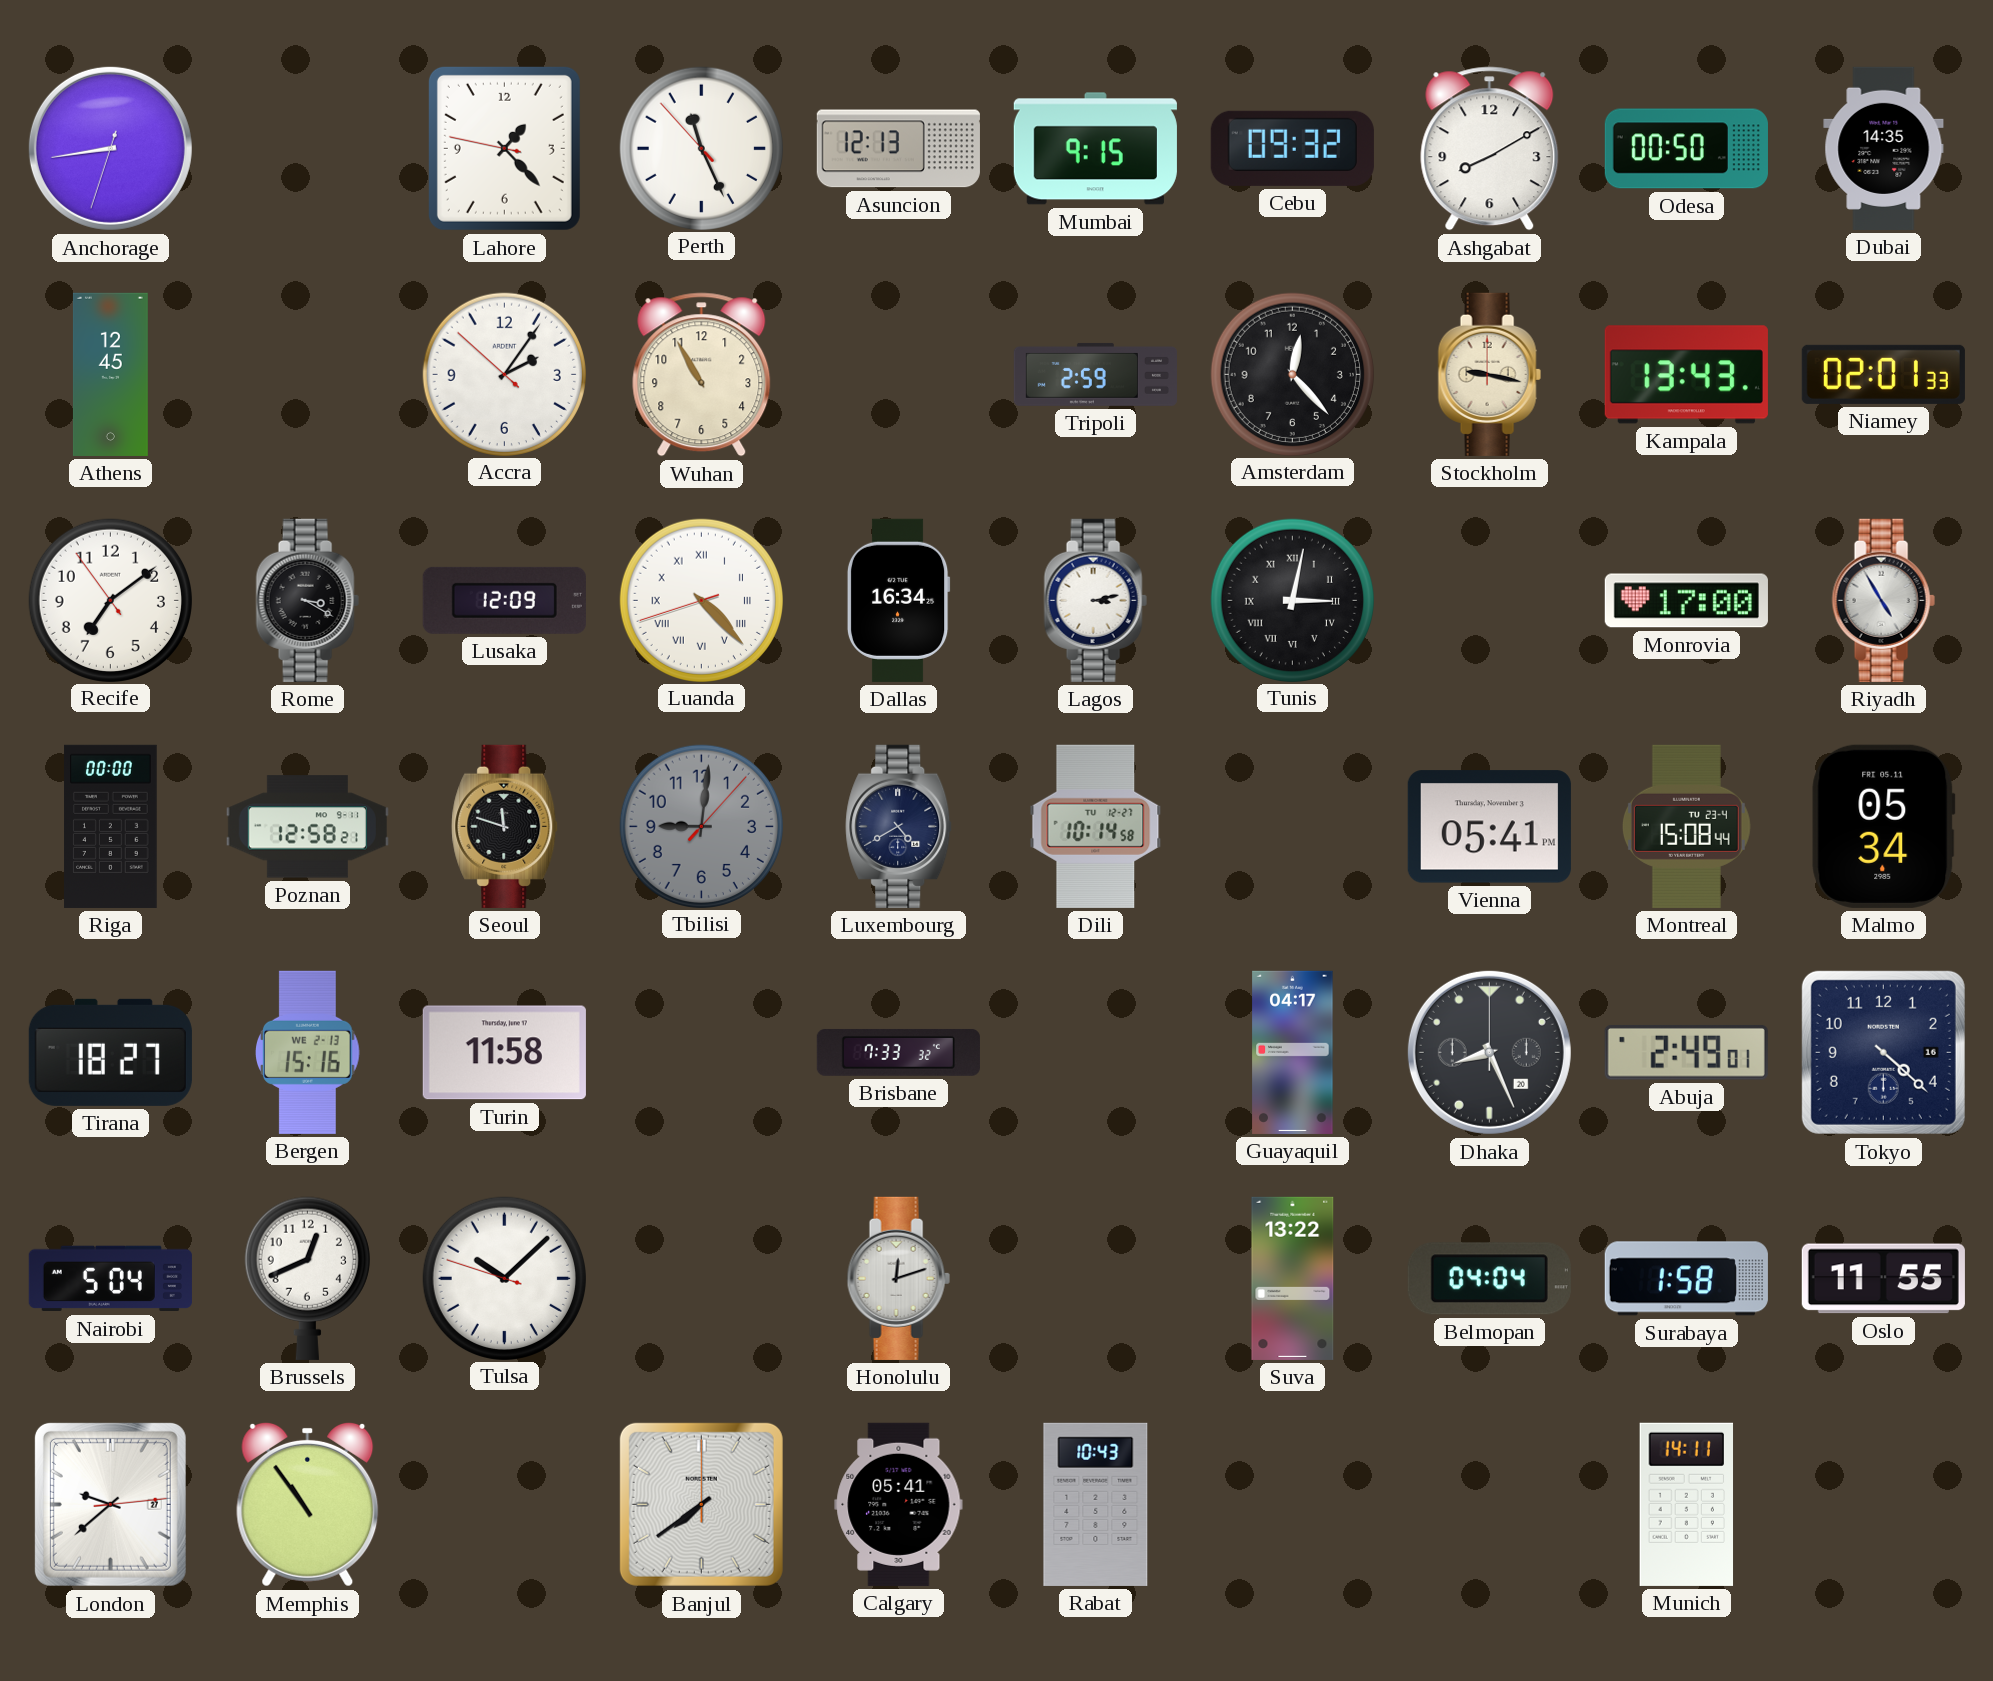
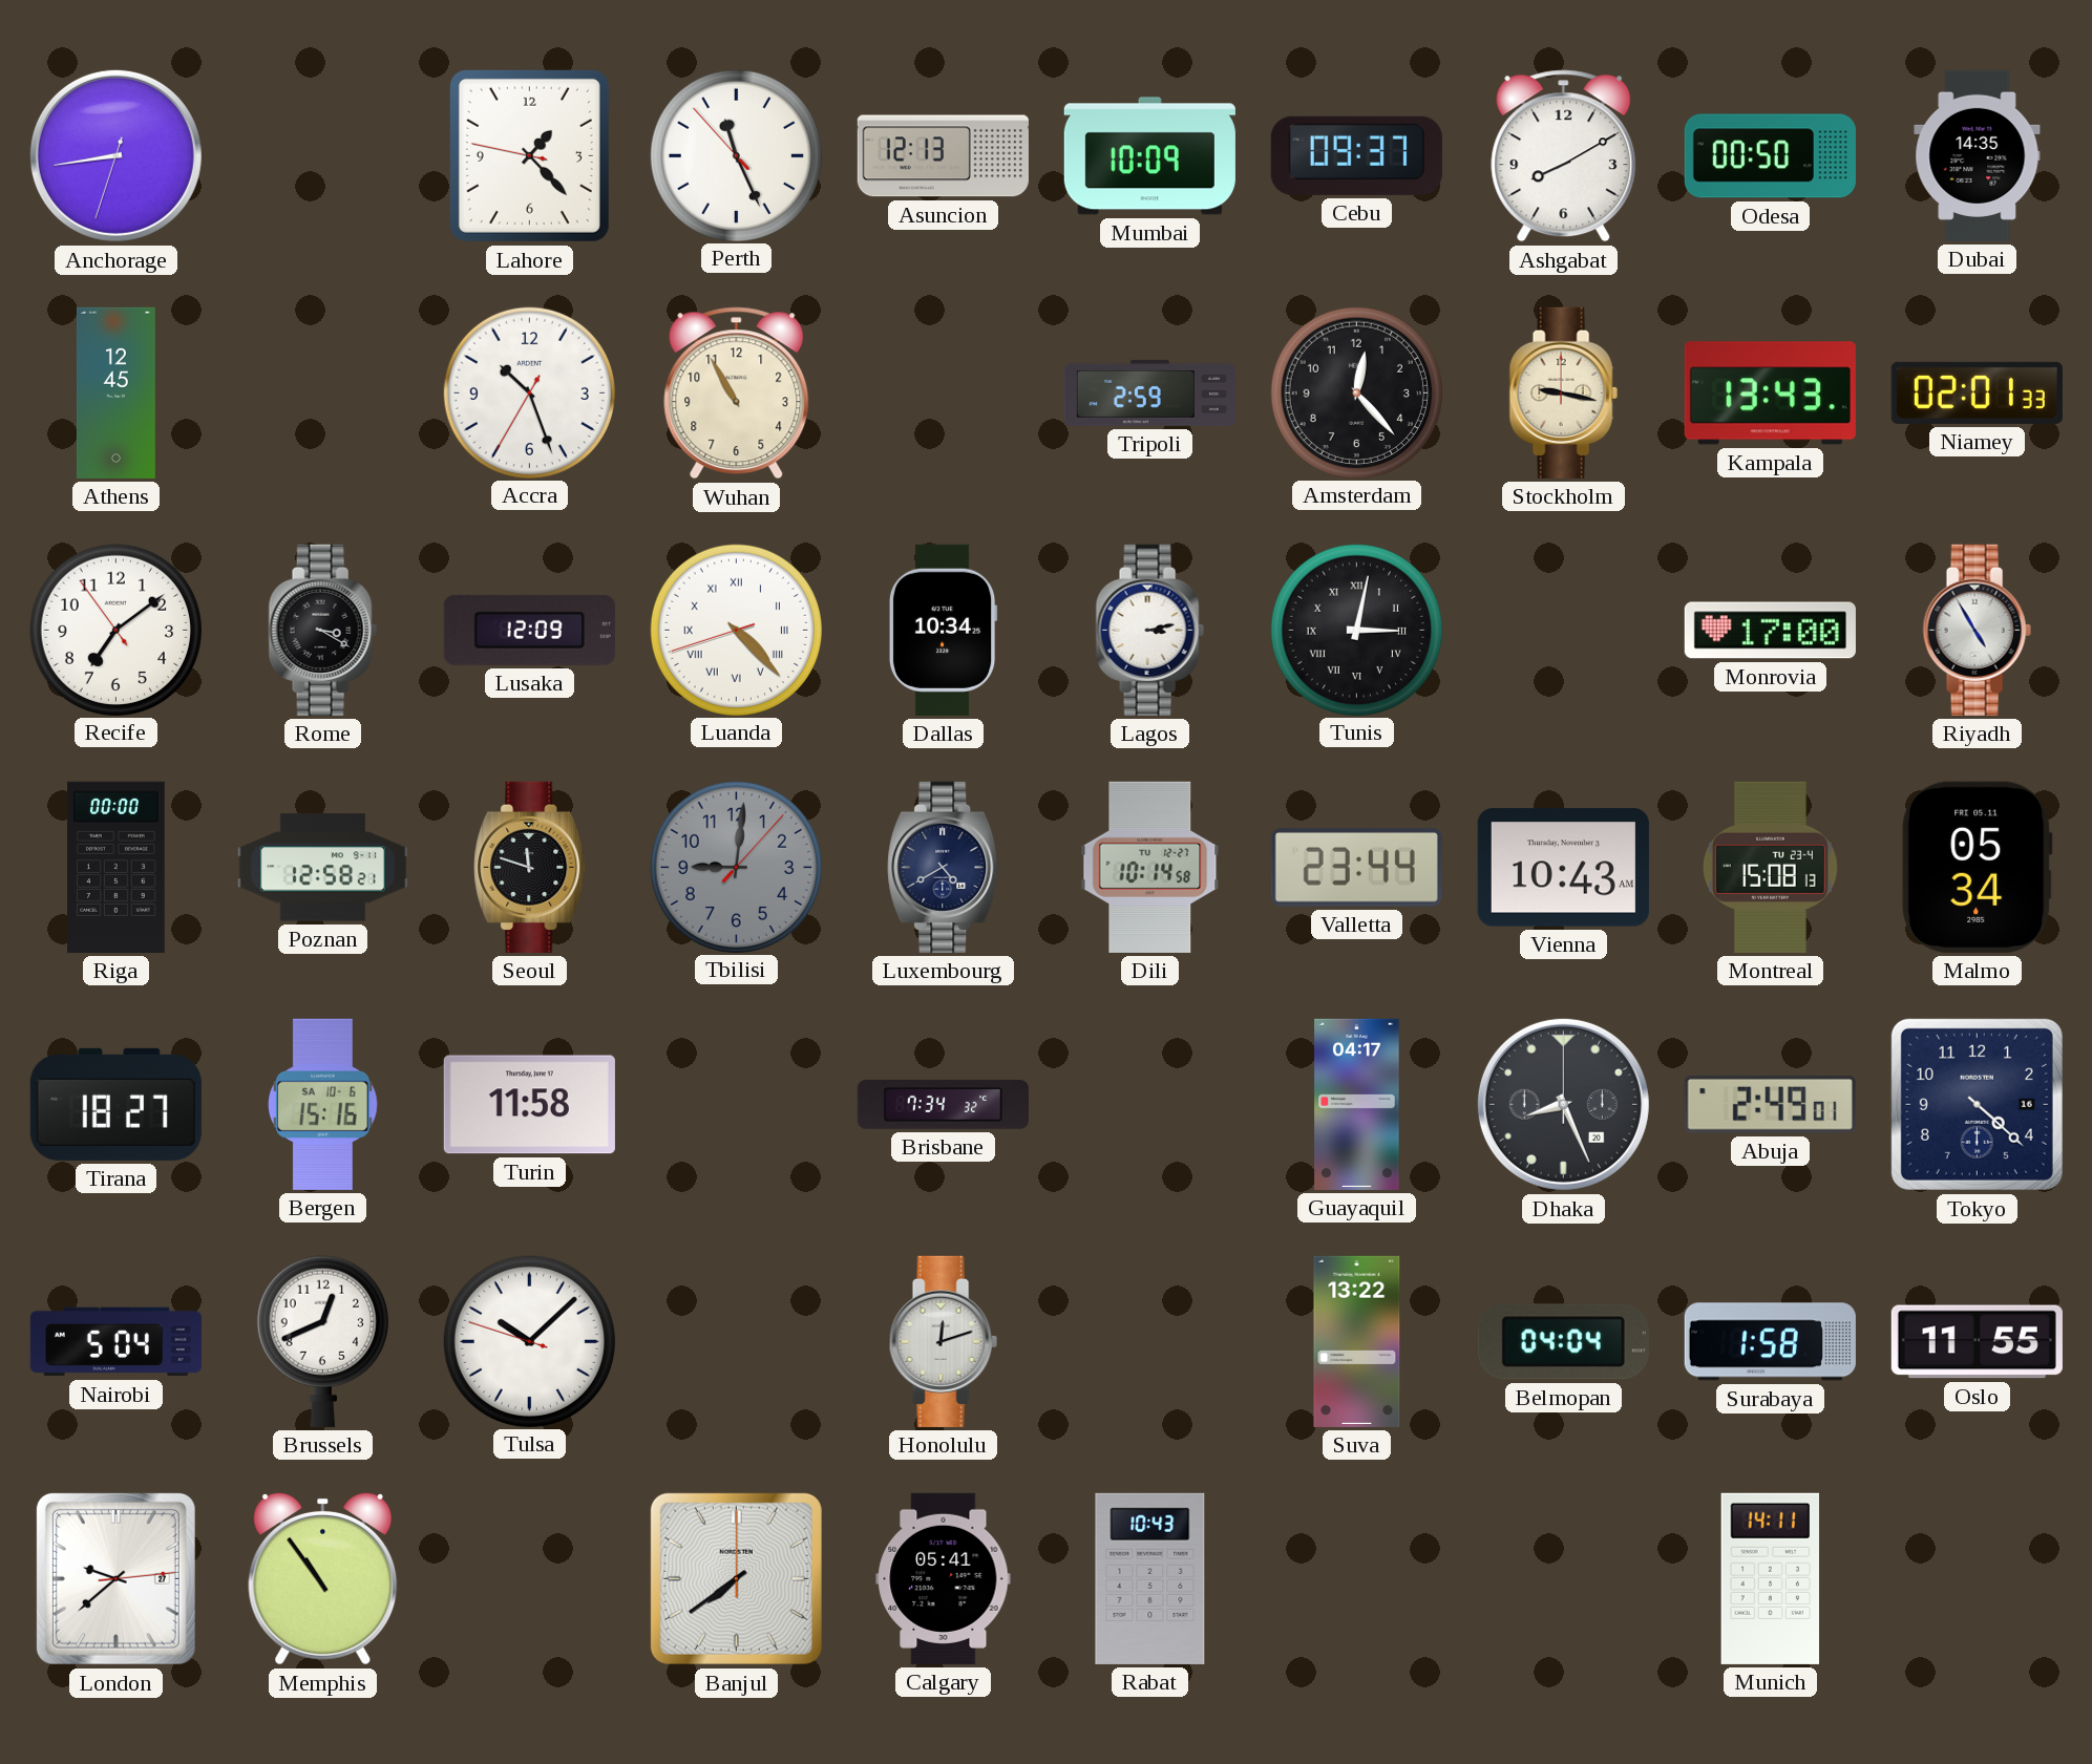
Mumbai: 9:15 -> 10:09
Cebu: 09:32 -> 09:37
Accra: 2:05 -> 10:26
Dallas: 16:34 -> 10:34
Valletta: none -> 23:44
Vienna: 05:41 -> 10:43
Montreal: 15:08:44 -> 15:08:13
Bergen date: WE 2-13 -> SA 10-6
Brisbane: 7:33 -> 7:34
